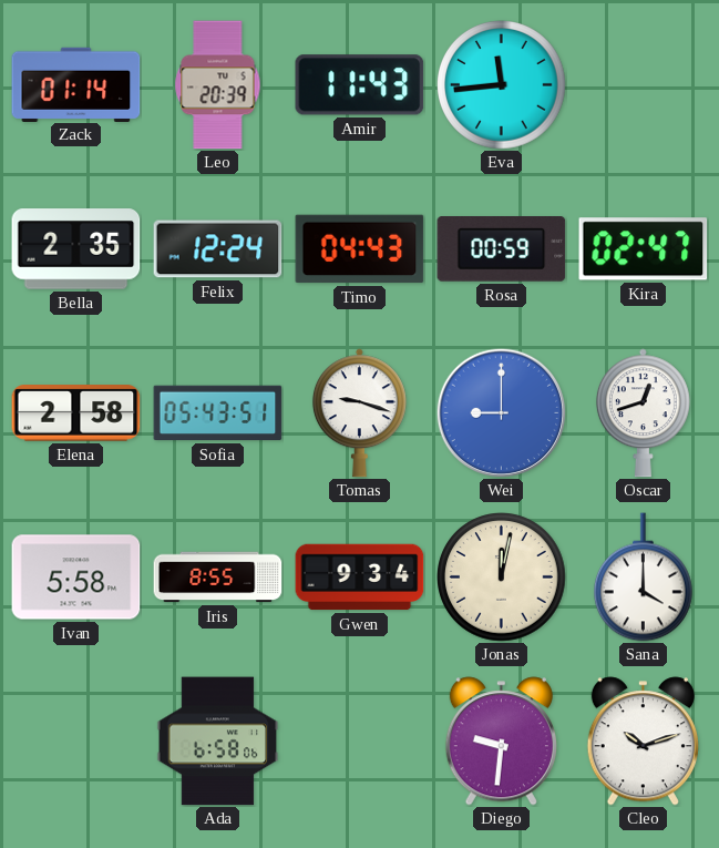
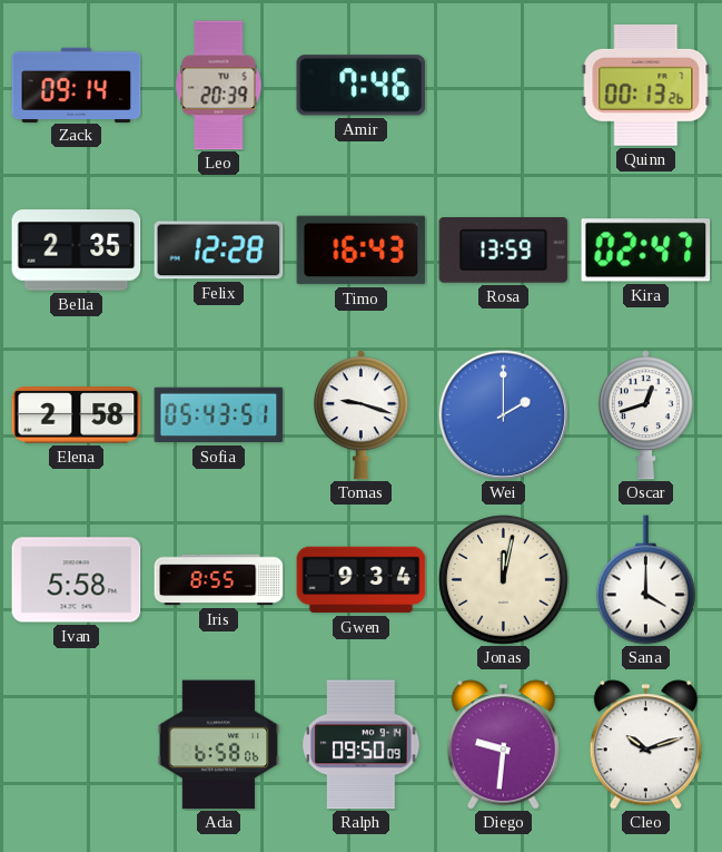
Zack: 01:14 -> 09:14
Amir: 11:43 -> 7:46
Eva: 11:44 -> none
Quinn: none -> 00:13
Felix: 12:24 -> 12:28
Timo: 04:43 -> 16:43
Rosa: 00:59 -> 13:59
Wei: 9:00 -> 2:00
Ralph: none -> 09:50
